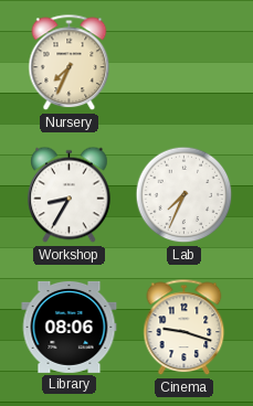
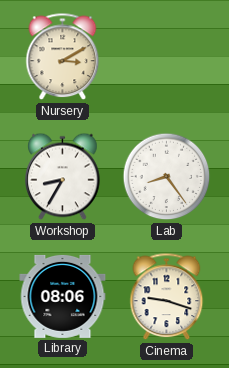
Nursery: 7:34 -> 3:10
Lab: 7:34 -> 8:24
